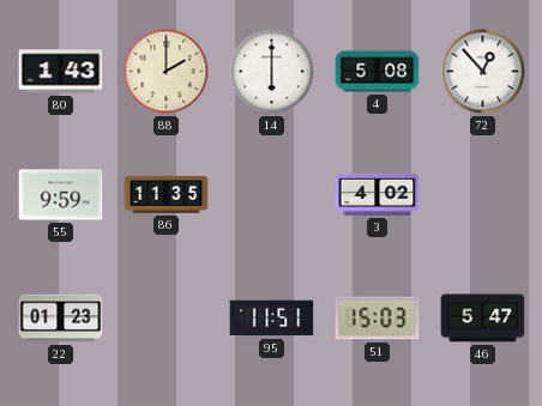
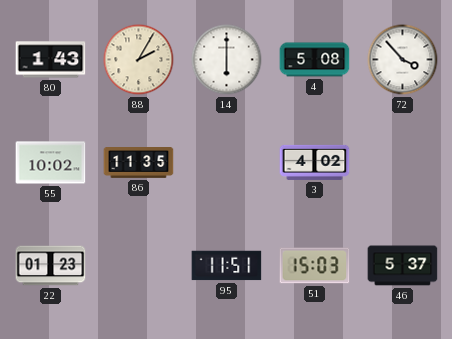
88: 2:00 -> 2:05
72: 12:53 -> 3:53
55: 9:59 -> 10:02
46: 5:47 -> 5:37
